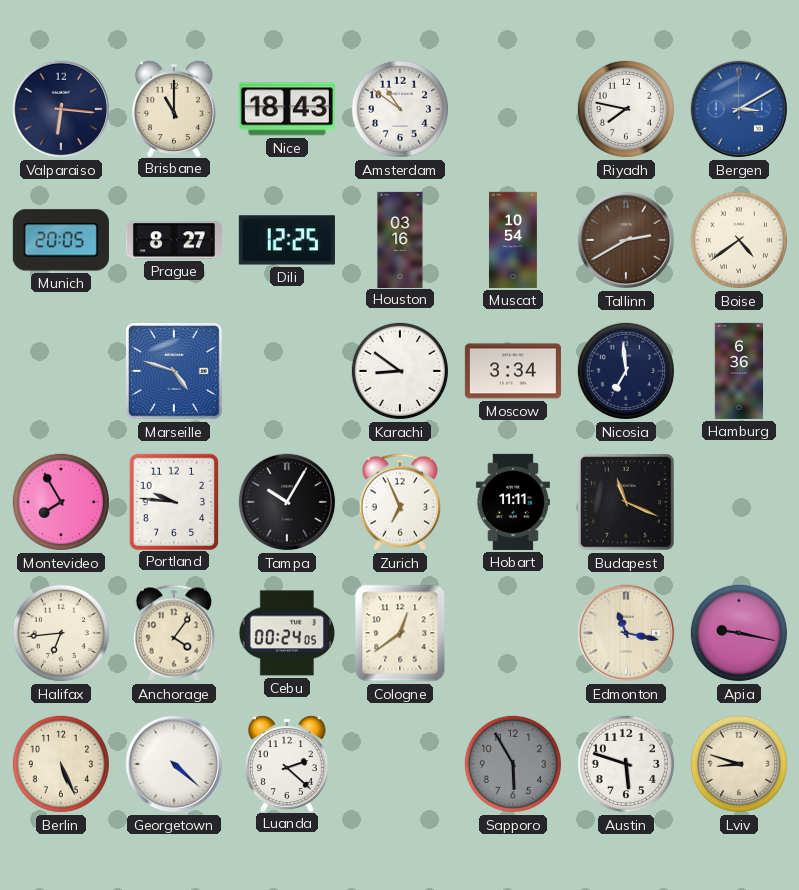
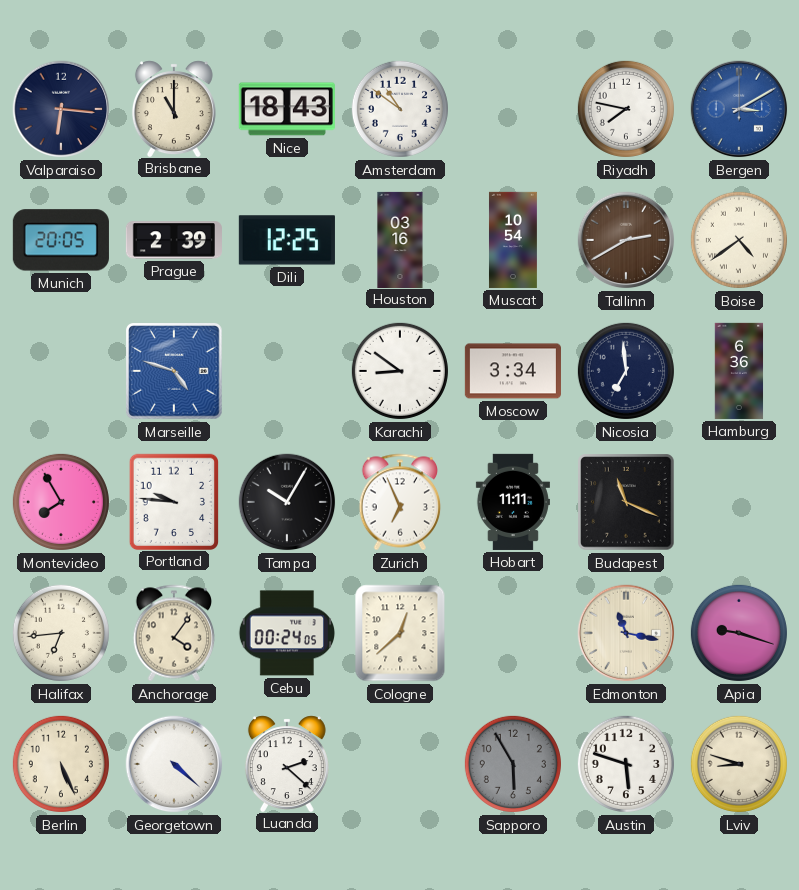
Prague: 8:27 -> 2:39
Cologne: 12:39 -> 12:38
Apia: 9:17 -> 9:18
